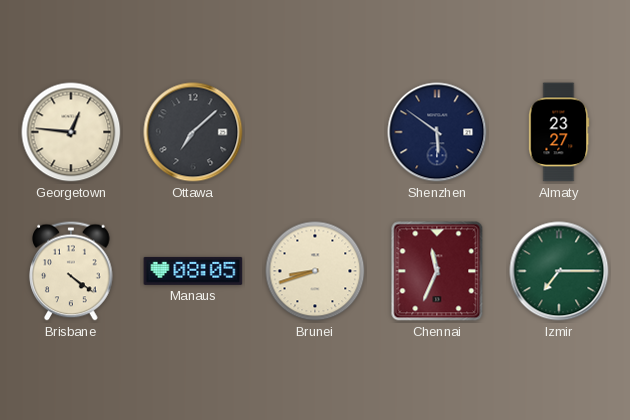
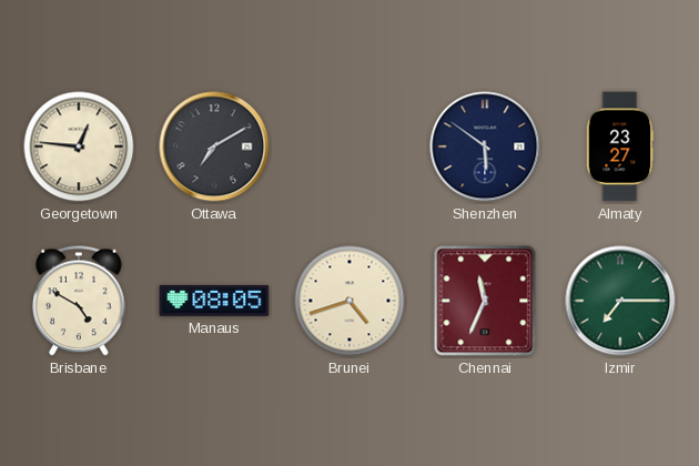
Ottawa: 7:08 -> 7:10
Brisbane: 4:21 -> 4:50
Brunei: 8:42 -> 4:42
